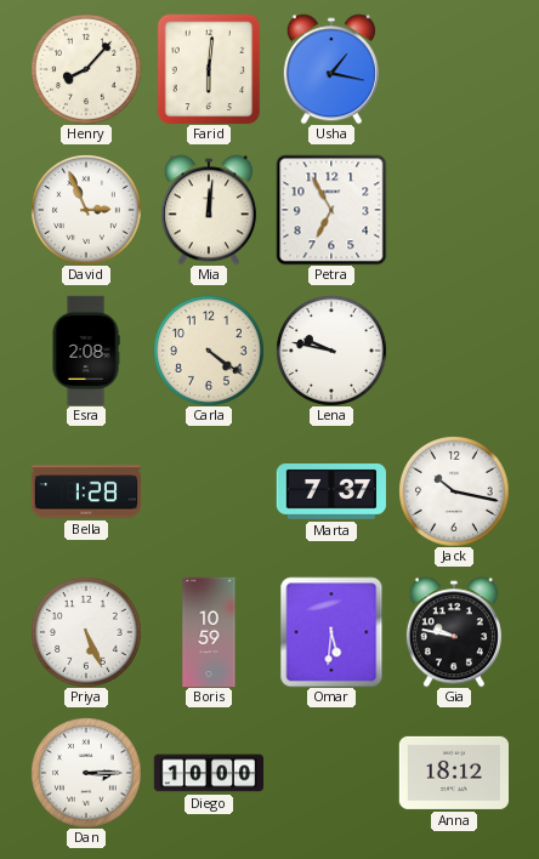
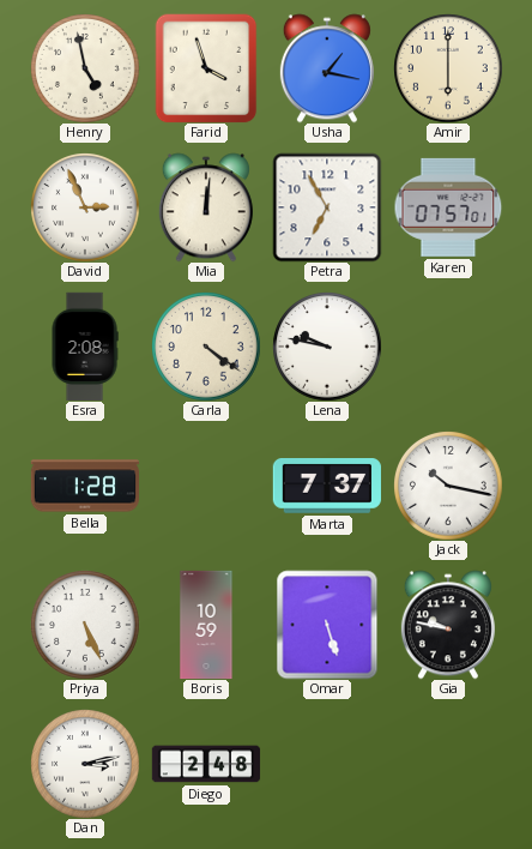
Henry: 8:07 -> 4:58
Farid: 6:01 -> 3:57
Amir: none -> 6:00
Karen: none -> 07:57
Omar: 5:31 -> 5:27
Dan: 3:15 -> 3:13
Diego: 10:00 -> 2:48
Anna: 18:12 -> none
